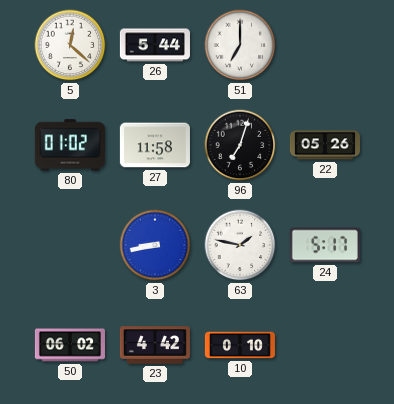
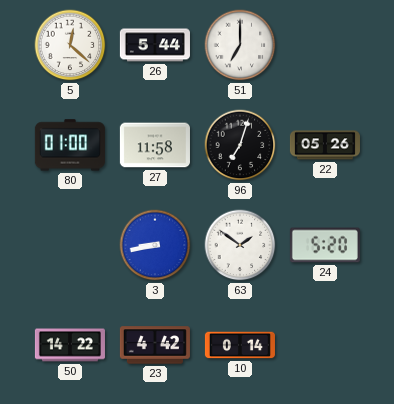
80: 01:02 -> 01:00
63: 1:47 -> 1:51
24: 5:17 -> 5:20
50: 06:02 -> 14:22
10: 0:10 -> 0:14
